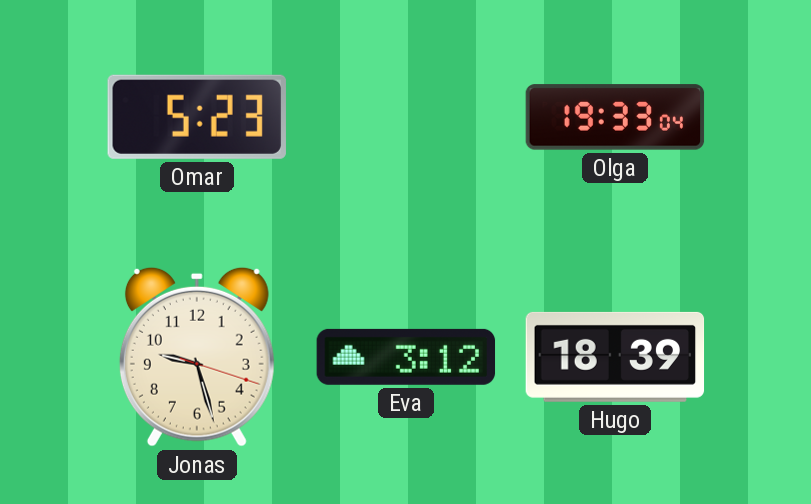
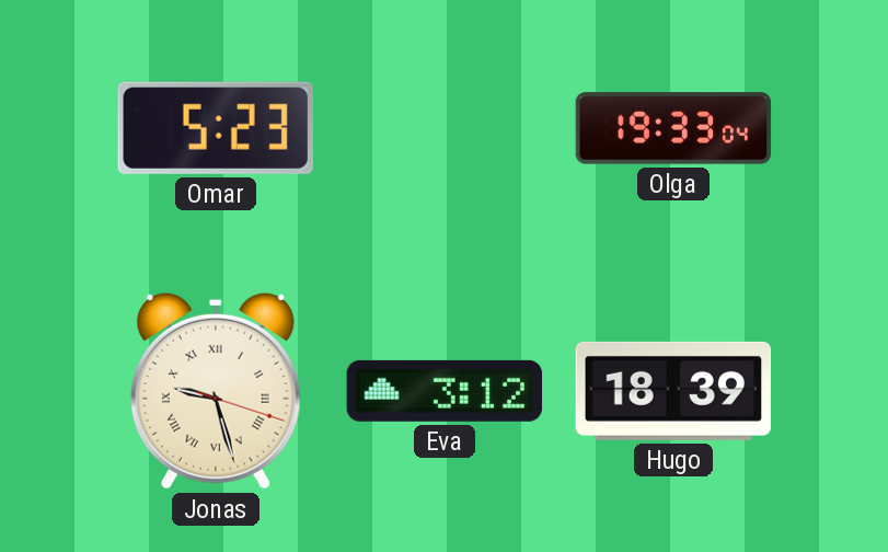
Jonas numerals: Arabic -> Roman
